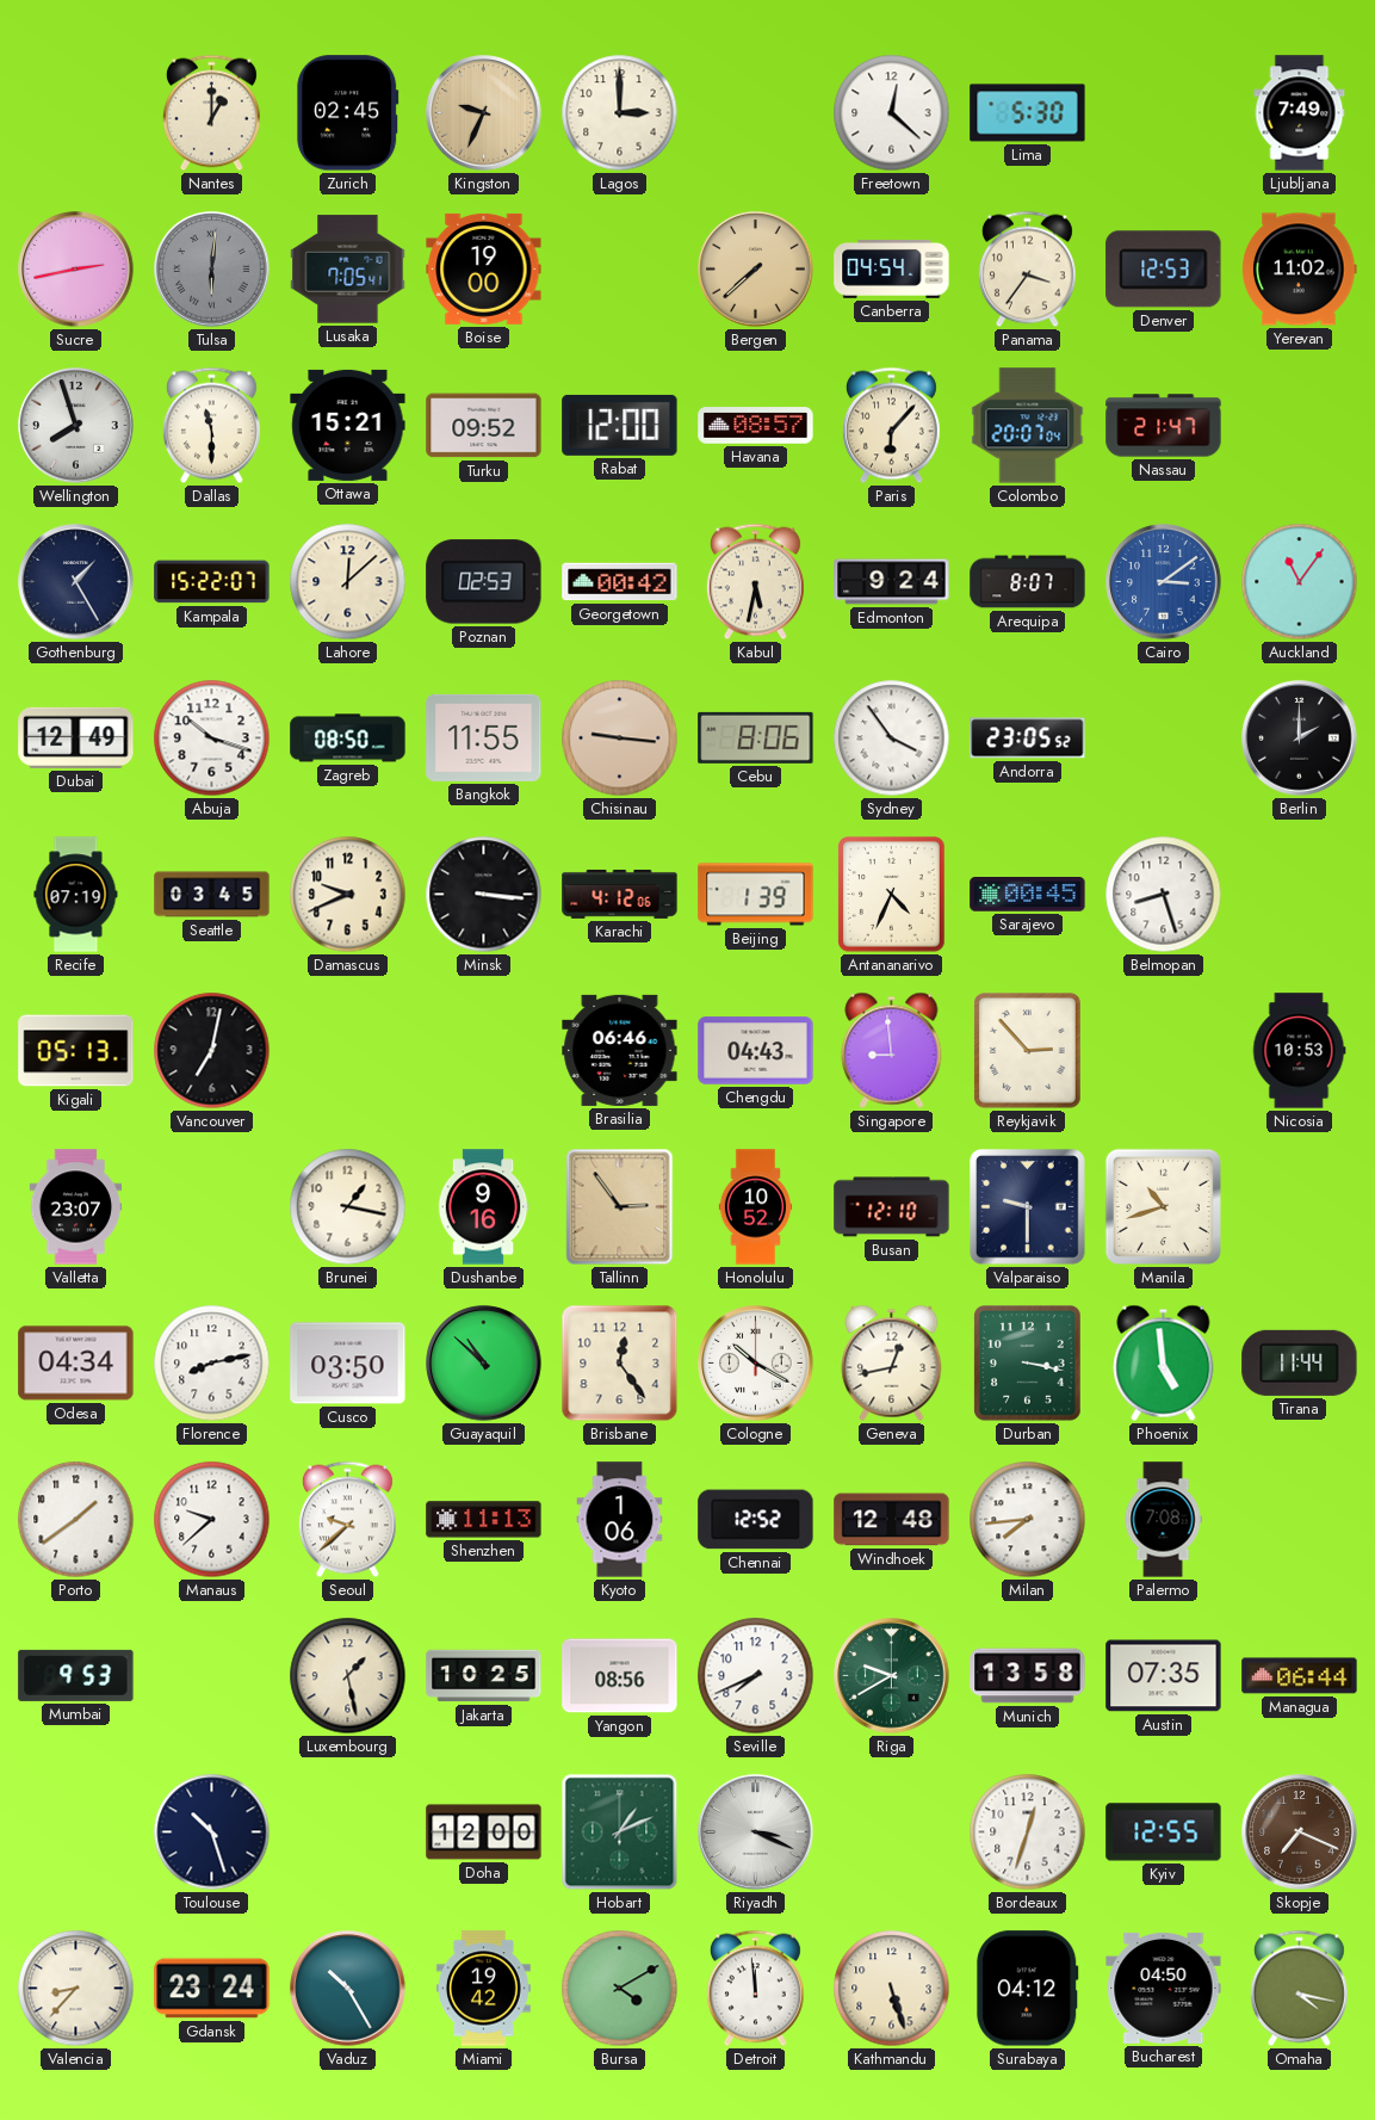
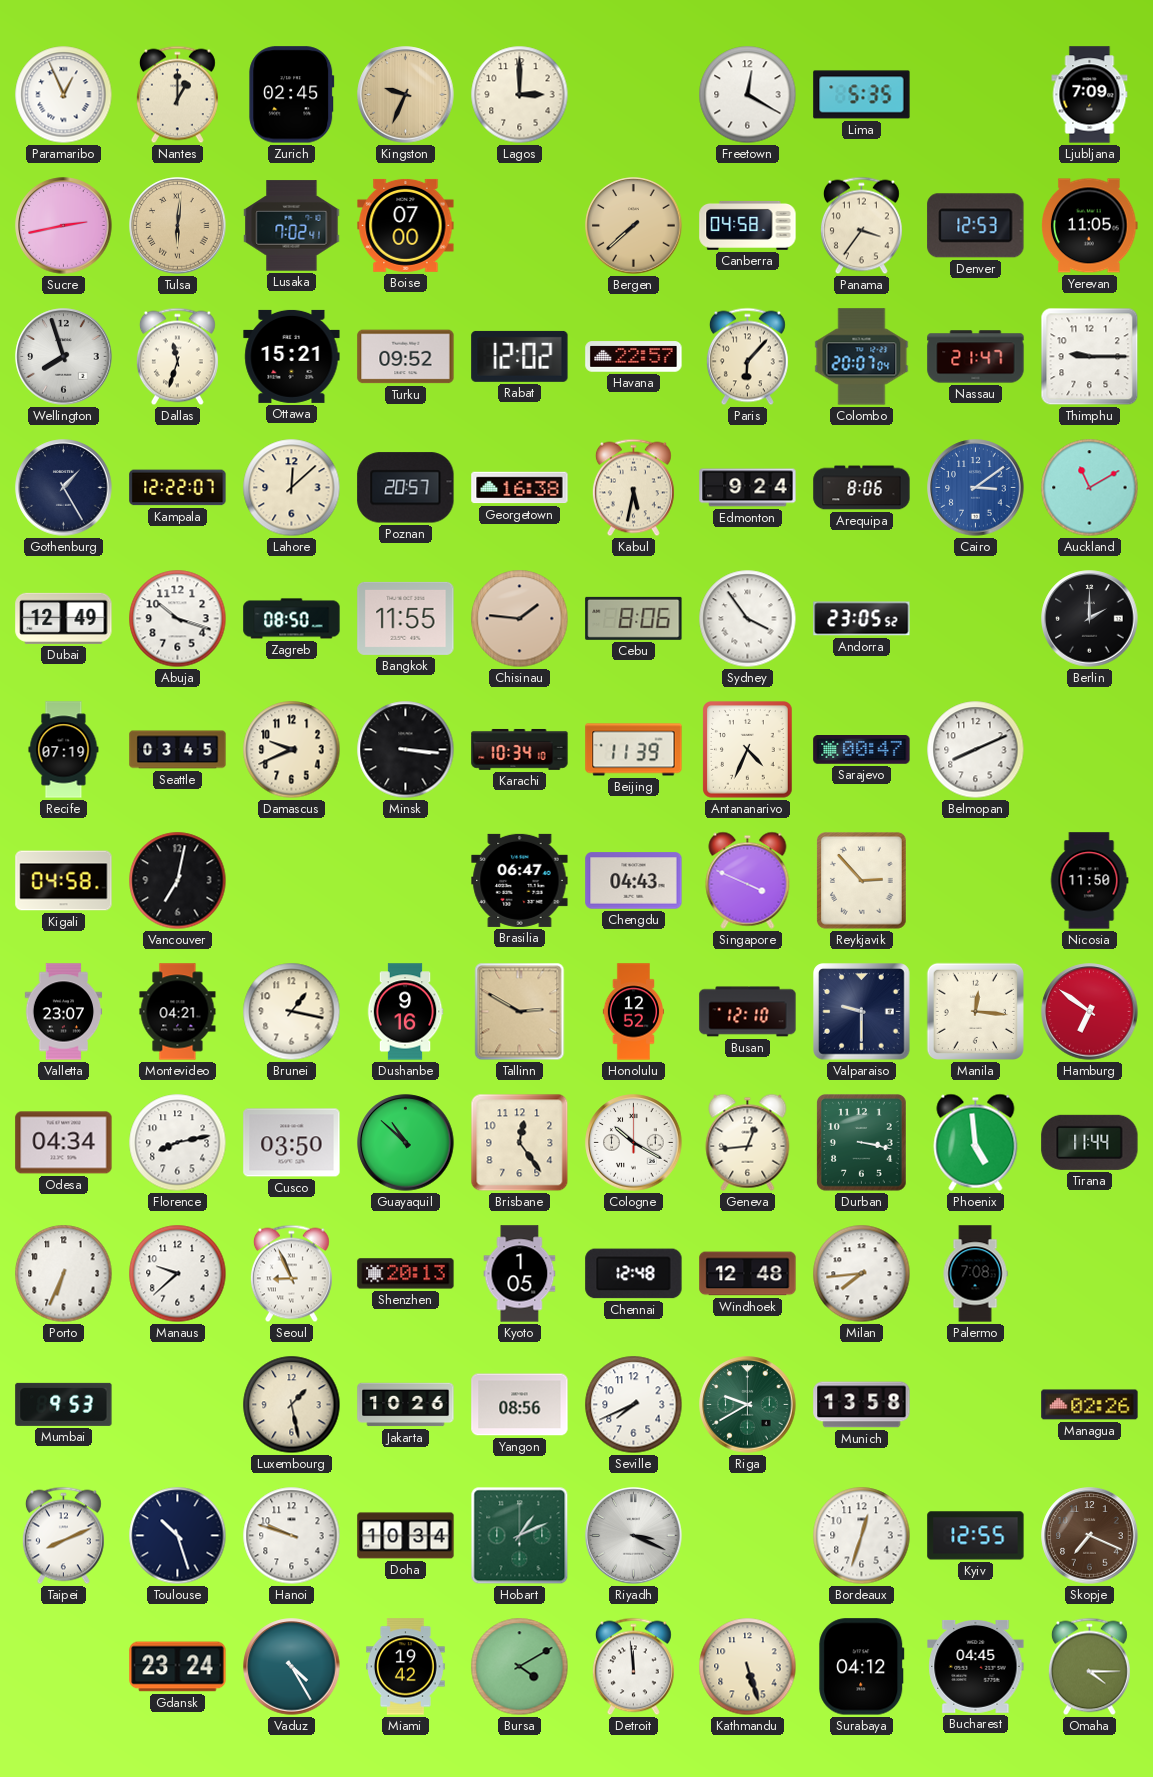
Paramaribo: none -> 12:56
Freetown: 12:22 -> 12:20
Lima: 5:30 -> 5:35
Ljubljana: 7:49 -> 7:09
Tulsa dial: grey -> champagne
Lusaka: 7:05 -> 7:02
Boise: 19:00 -> 07:00
Canberra: 04:54 -> 04:58
Yerevan: 11:02 -> 11:05
Dallas: 11:30 -> 11:33
Rabat: 12:00 -> 12:02
Havana: 08:57 -> 22:57
Thimphu: none -> 9:15
Kampala: 15:22 -> 12:22
Poznan: 02:53 -> 20:57
Georgetown: 00:42 -> 16:38
Arequipa: 8:07 -> 8:06
Auckland: 11:06 -> 11:10
Chisinau: 9:16 -> 1:46
Karachi: 4:12 -> 10:34
Beijing: 1:39 -> 11:39
Sarajevo: 00:45 -> 00:47
Belmopan: 8:27 -> 8:11
Kigali: 05:13 -> 04:58
Brasilia: 06:46 -> 06:47
Singapore: 8:59 -> 3:49
Nicosia: 10:53 -> 11:50
Montevideo: none -> 04:21
Tallinn: 2:54 -> 2:50
Honolulu: 10:52 -> 12:52
Manila: 10:42 -> 12:16
Hamburg: none -> 6:51
Geneva: 12:43 -> 12:44
Porto: 1:39 -> 6:34
Seoul: 9:38 -> 8:56
Shenzhen: 11:13 -> 20:13
Kyoto: 1:06 -> 1:05
Chennai: 12:52 -> 12:48
Jakarta: 10:25 -> 10:26
Austin: 07:35 -> none
Managua: 06:44 -> 02:26
Taipei: none -> 8:11
Hanoi: none -> 9:48
Doha: 12:00 -> 10:34
Valencia: 8:37 -> none
Vaduz: 10:25 -> 4:25
Bucharest: 04:50 -> 04:45
Omaha: 4:17 -> 4:15
